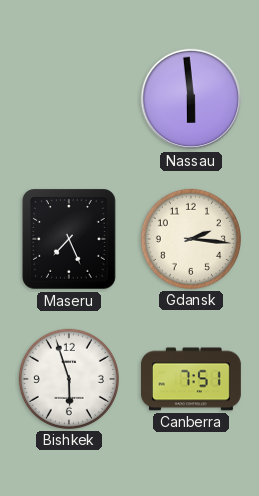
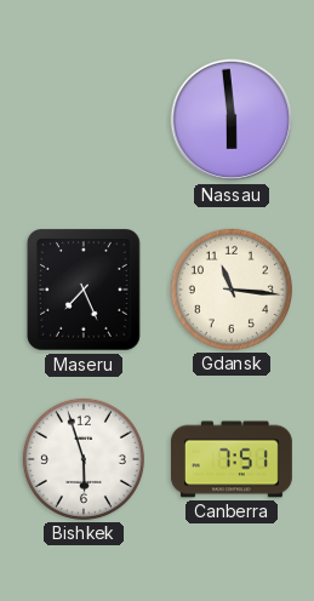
Gdansk: 2:16 -> 11:16
